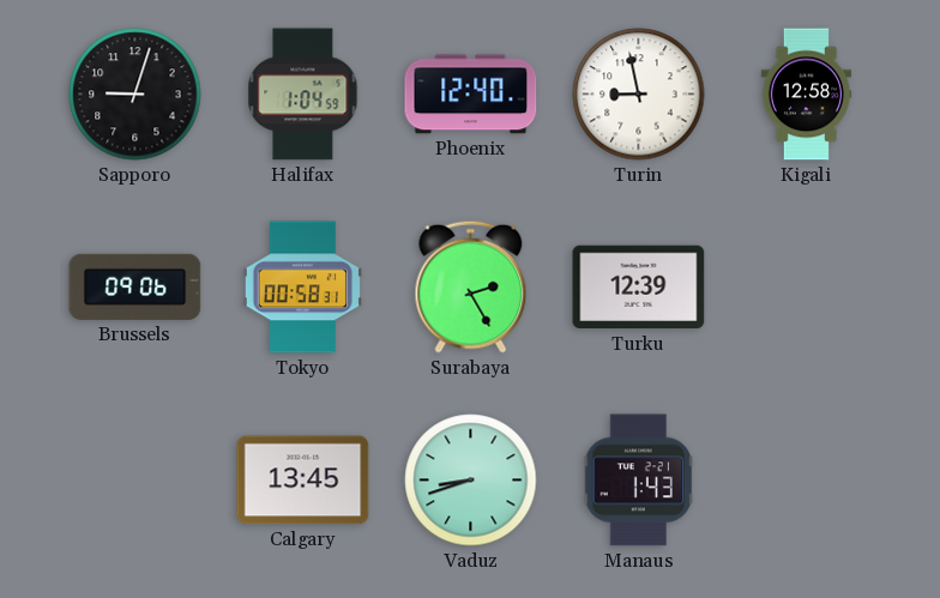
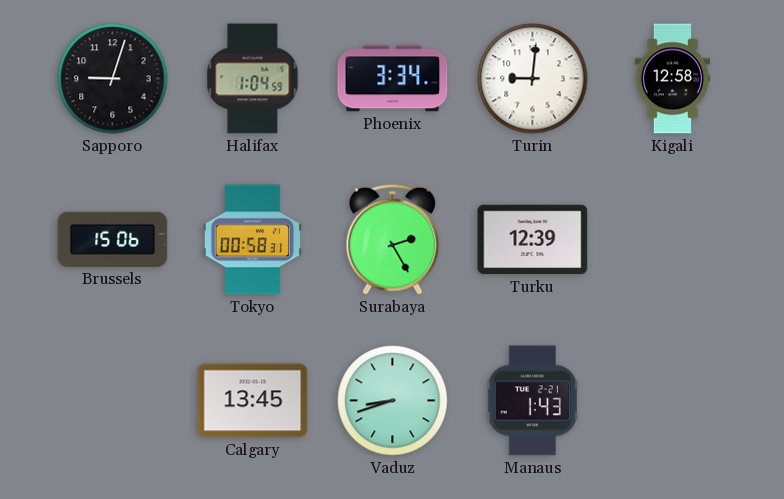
Phoenix: 12:40 -> 3:34
Turin: 8:58 -> 9:01
Brussels: 09:06 -> 15:06
